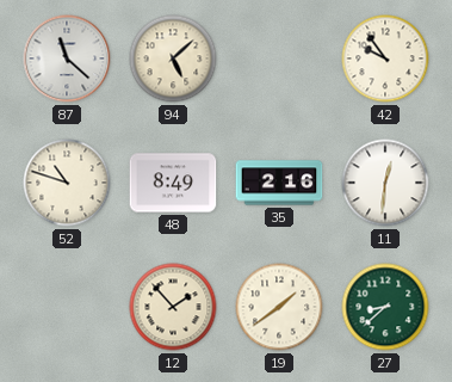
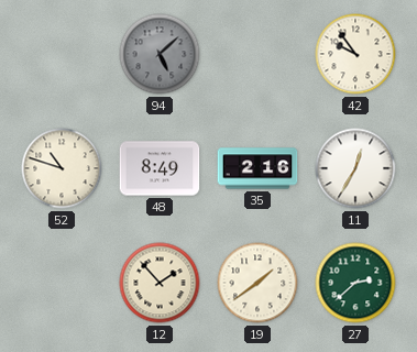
87: 11:22 -> none
94 dial: cream -> grey
11: 12:31 -> 12:35
27: 8:38 -> 2:38
